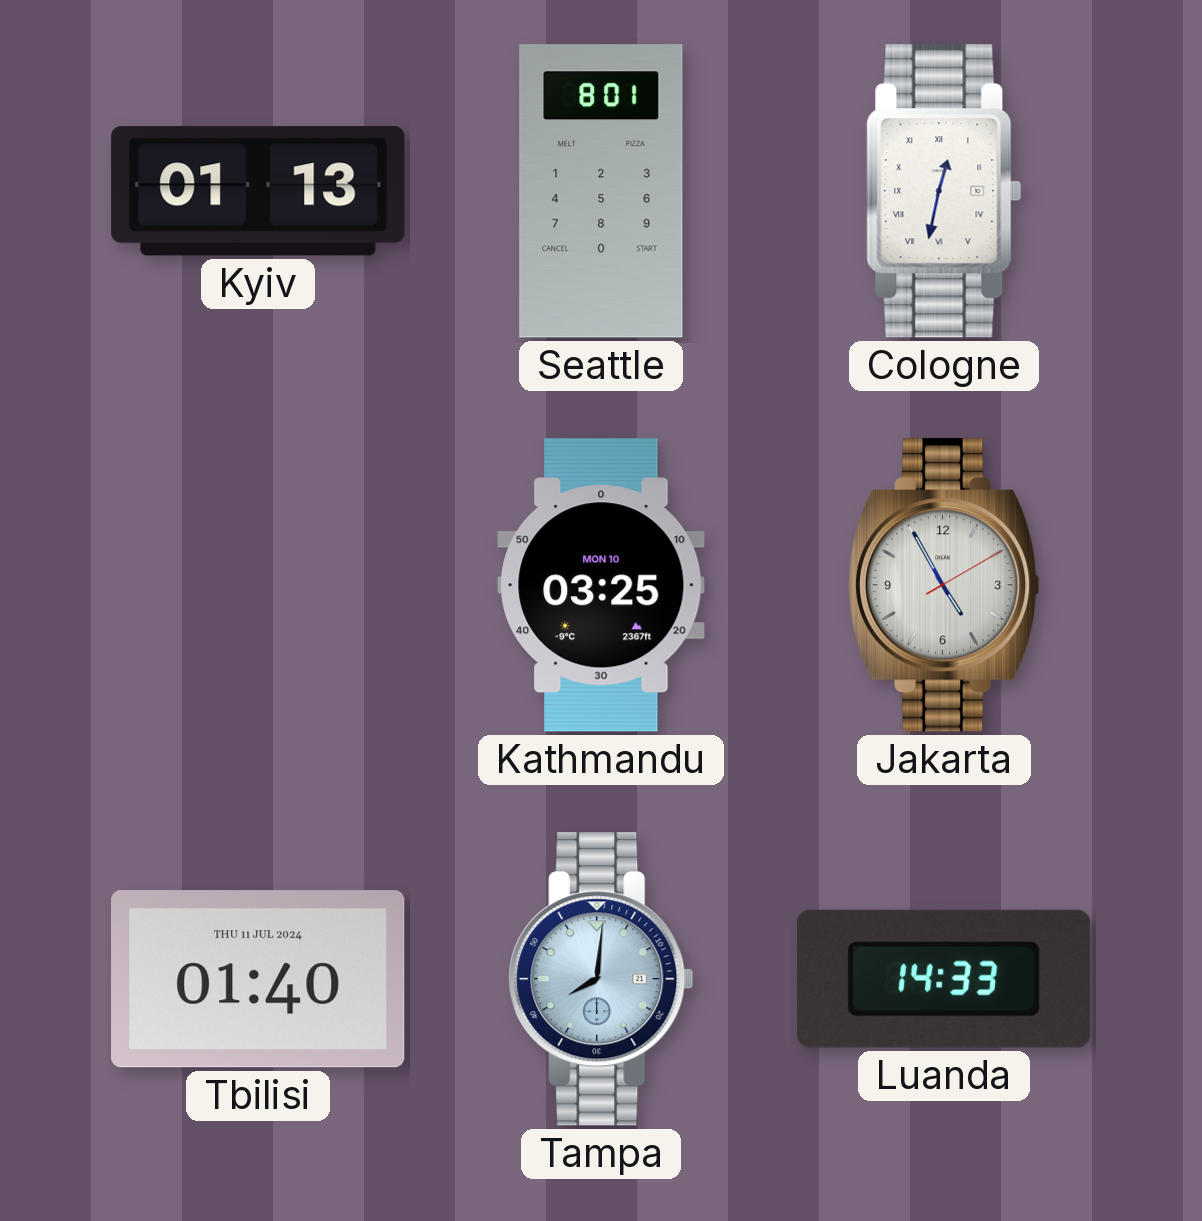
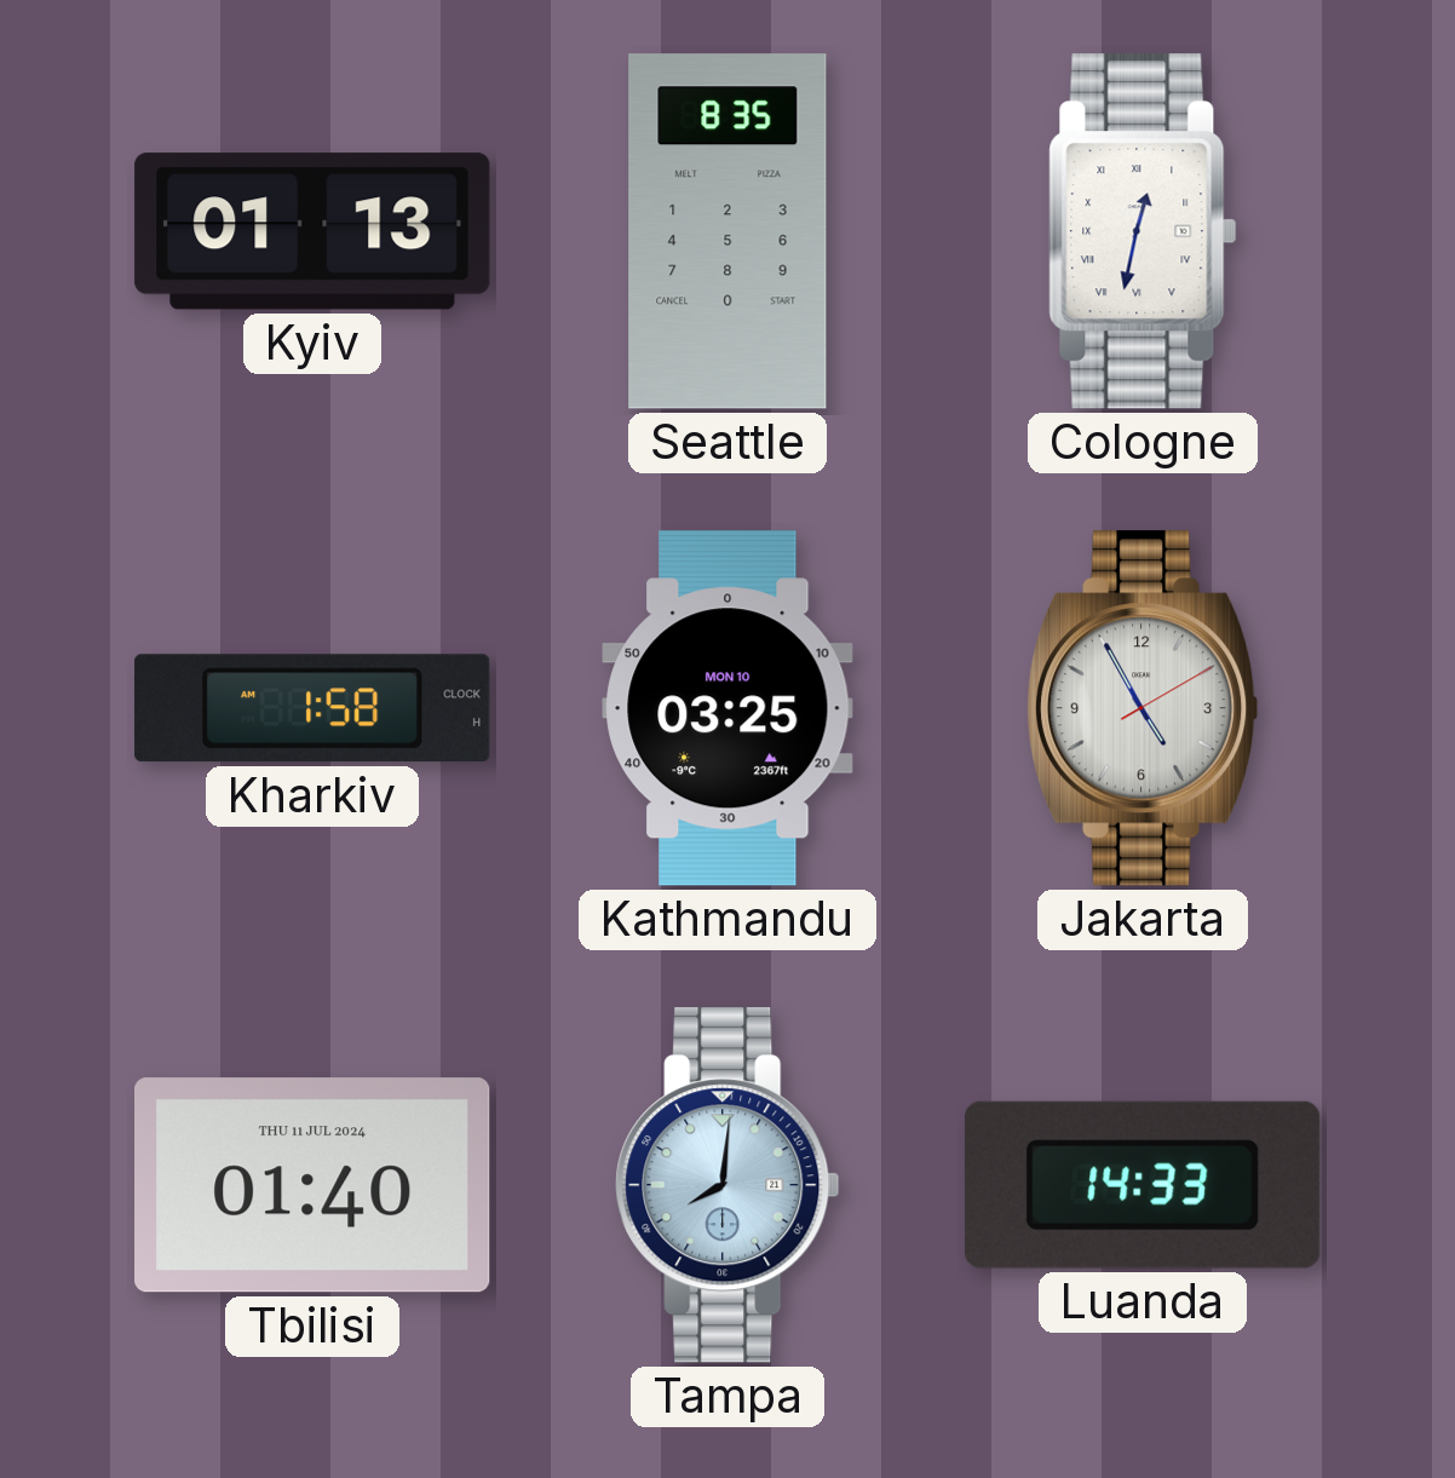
Seattle: 8:01 -> 8:35
Kharkiv: none -> 1:58
